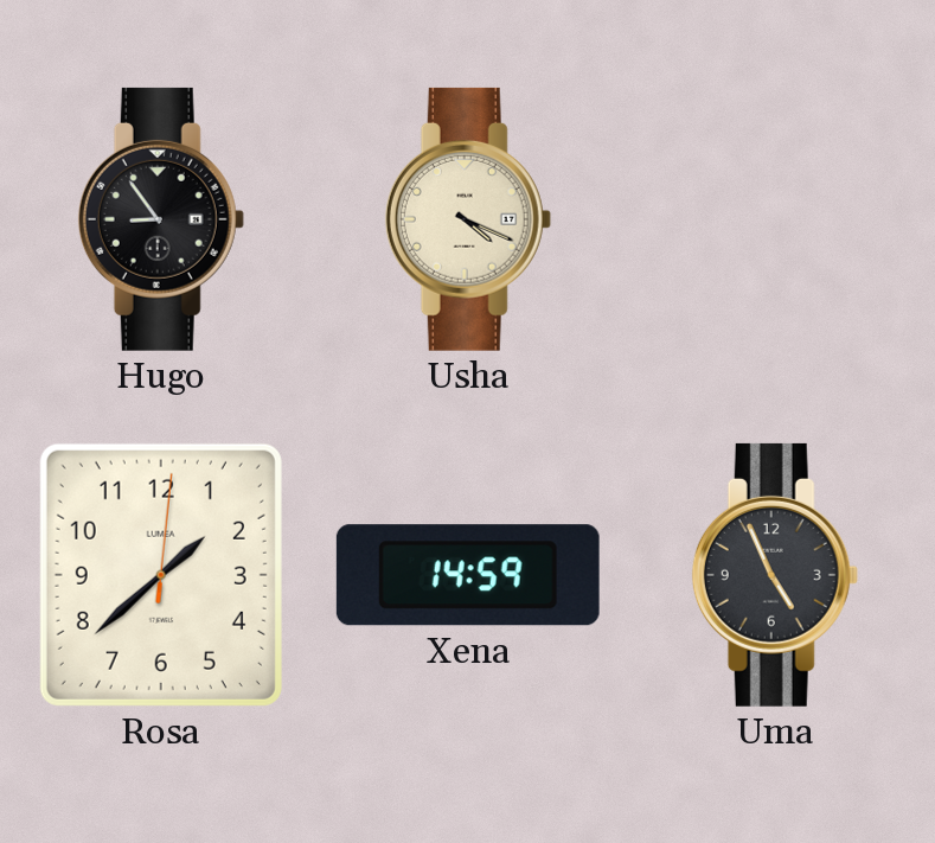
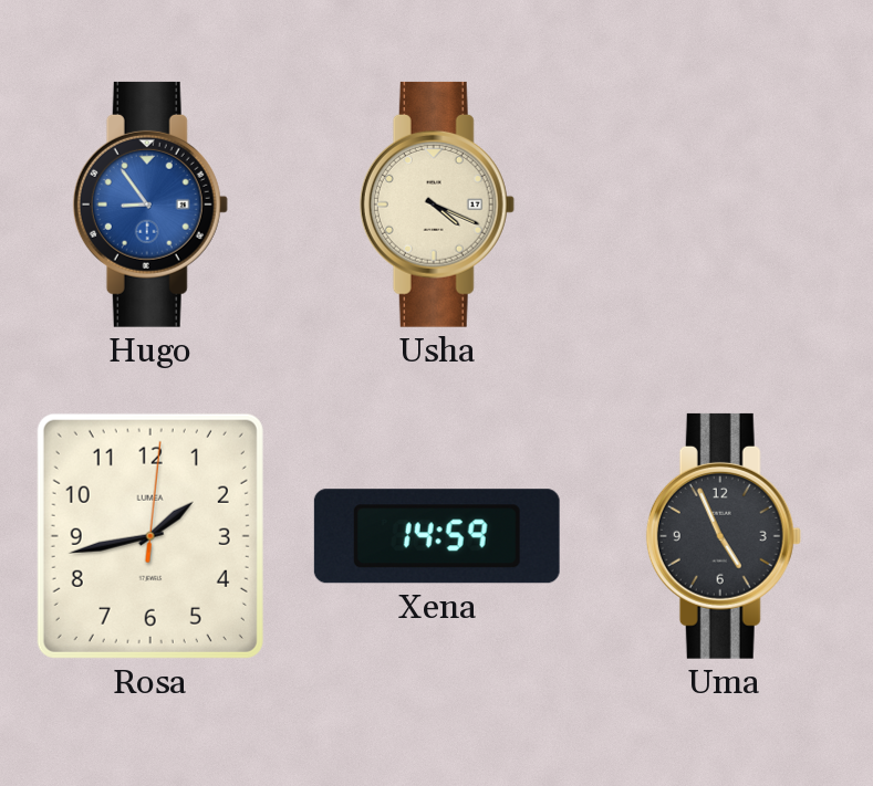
Hugo dial: black -> blue
Rosa: 1:38 -> 1:43
